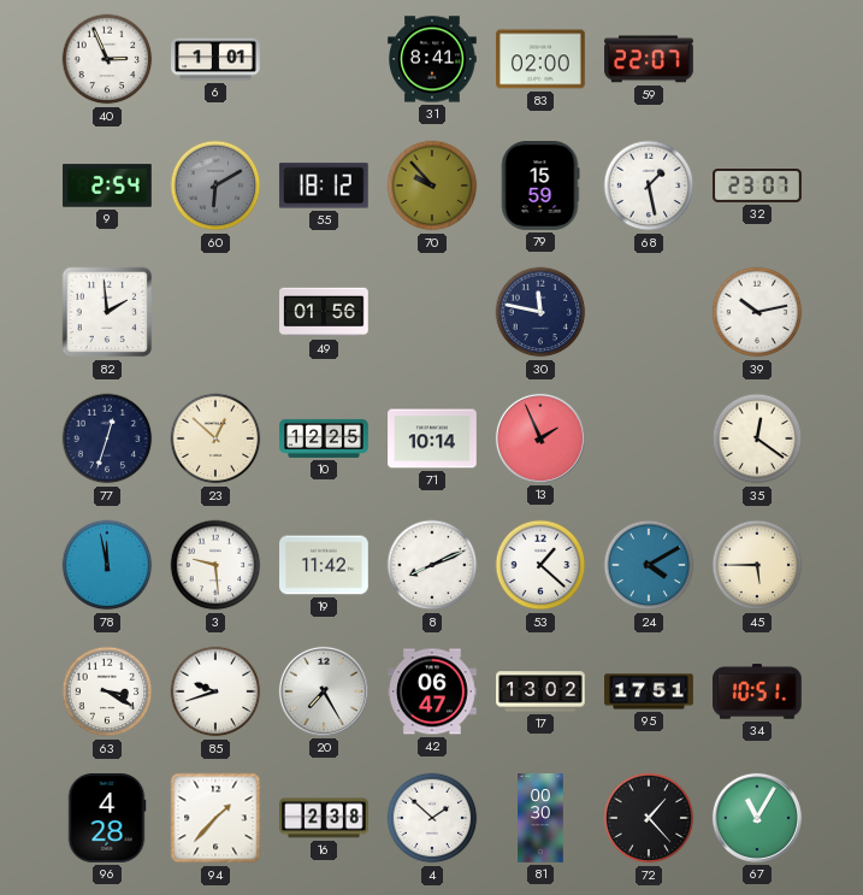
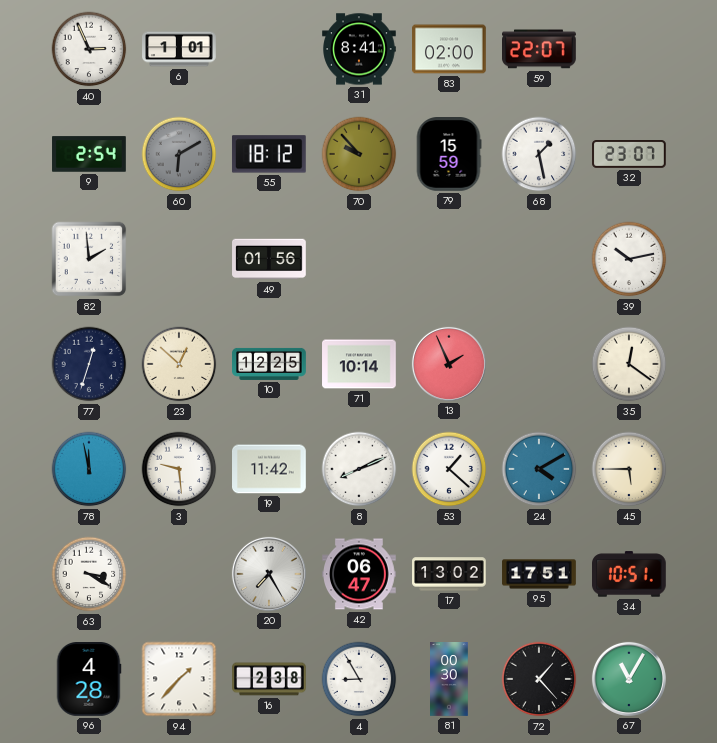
30: 11:47 -> none
85: 9:42 -> none
4: 1:52 -> 8:55
